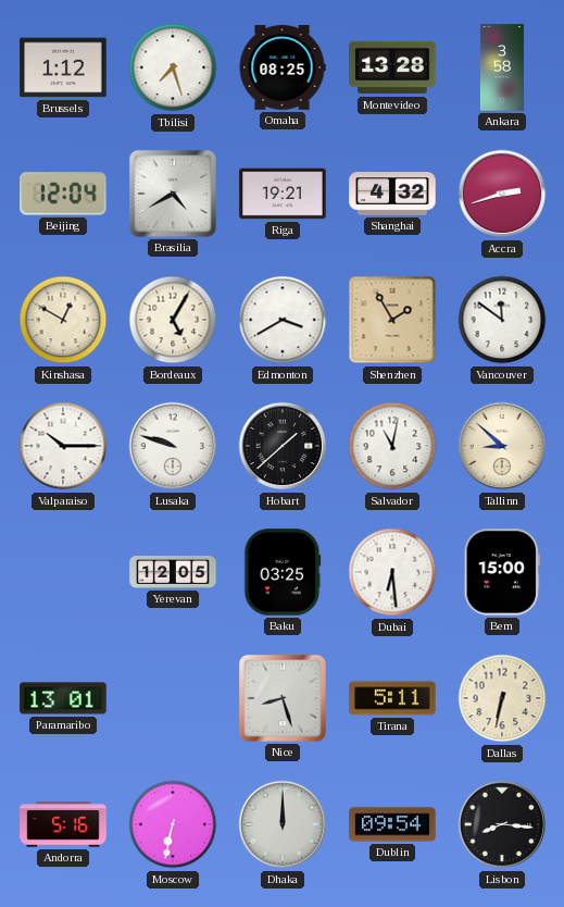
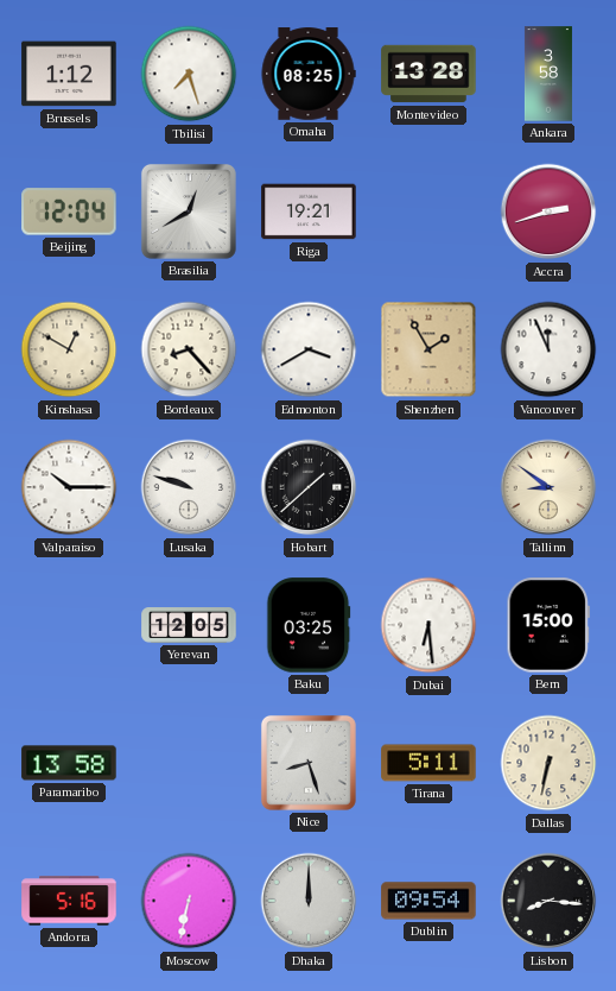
Brasilia: 4:40 -> 12:40
Shanghai: 4:32 -> none
Bordeaux: 5:05 -> 8:23
Vancouver: 11:51 -> 11:56
Salvador: 11:02 -> none
Tallinn: 8:52 -> 8:51
Paramaribo: 13:01 -> 13:58
